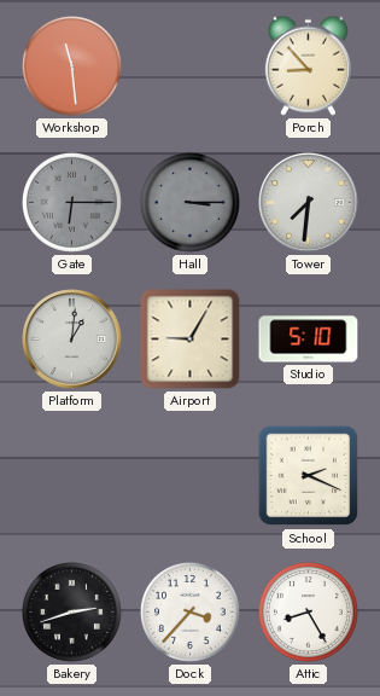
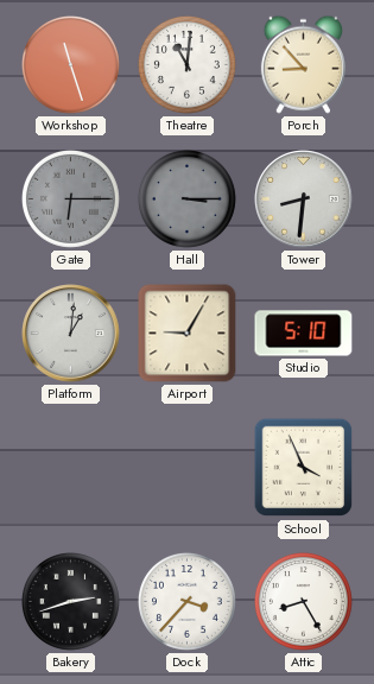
Workshop: 11:29 -> 11:27
Theatre: none -> 11:01
Tower: 7:31 -> 8:31
School: 2:19 -> 3:56
